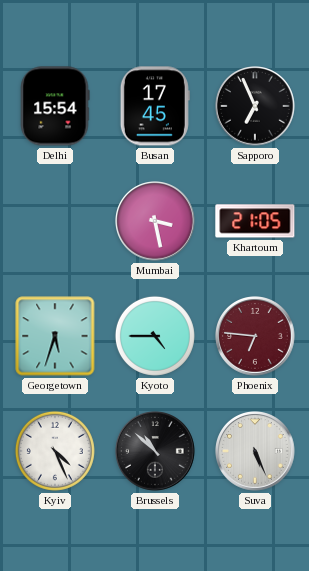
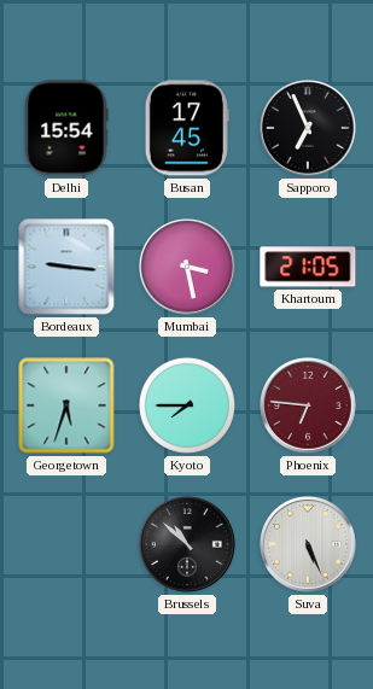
Bordeaux: none -> 9:16
Kyoto: 4:45 -> 7:45
Kyiv: 4:26 -> none
